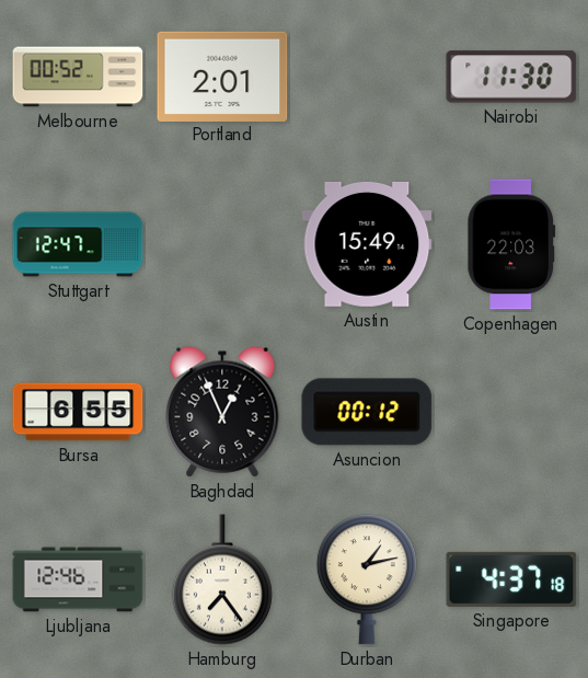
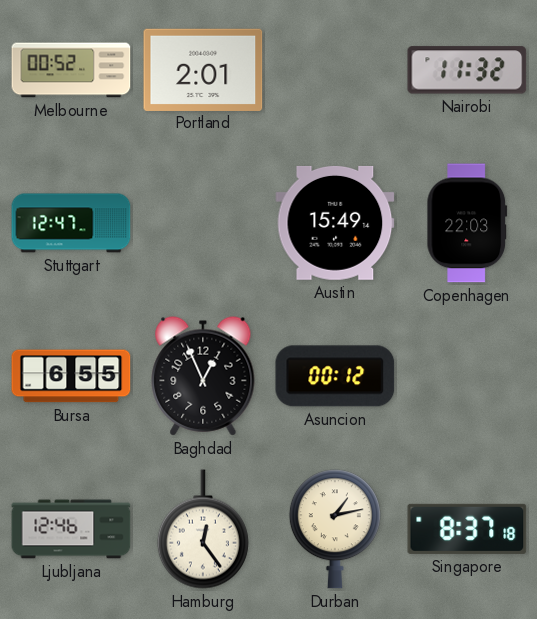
Nairobi: 11:30 -> 11:32
Hamburg: 7:24 -> 12:24
Singapore: 4:37 -> 8:37
